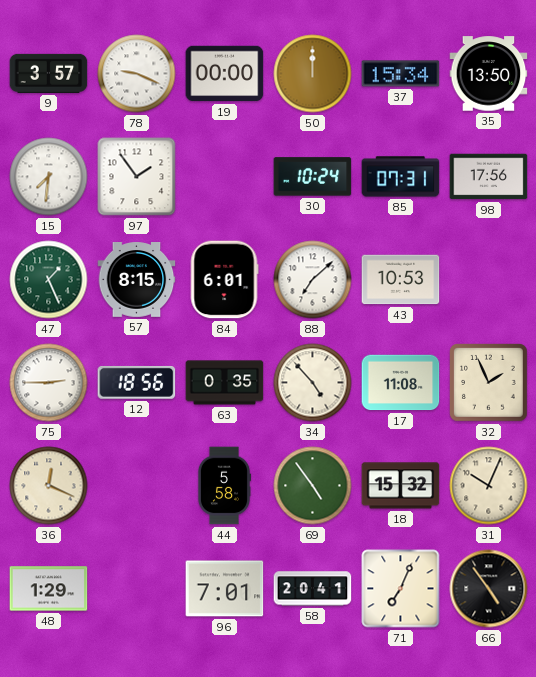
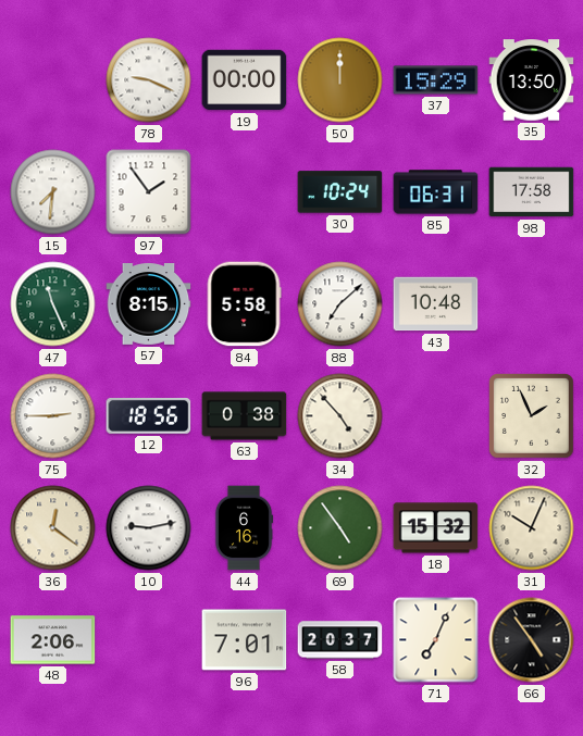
9: 3:57 -> none
37: 15:34 -> 15:29
85: 07:31 -> 06:31
98: 17:56 -> 17:58
47: 1:26 -> 11:26
84: 6:01 -> 5:58
43: 10:53 -> 10:48
63: 0:35 -> 0:38
17: 11:08 -> none
36: 12:19 -> 12:21
10: none -> 9:13
44: 5:58 -> 6:16
48: 1:29 -> 2:06
58: 20:41 -> 20:37
